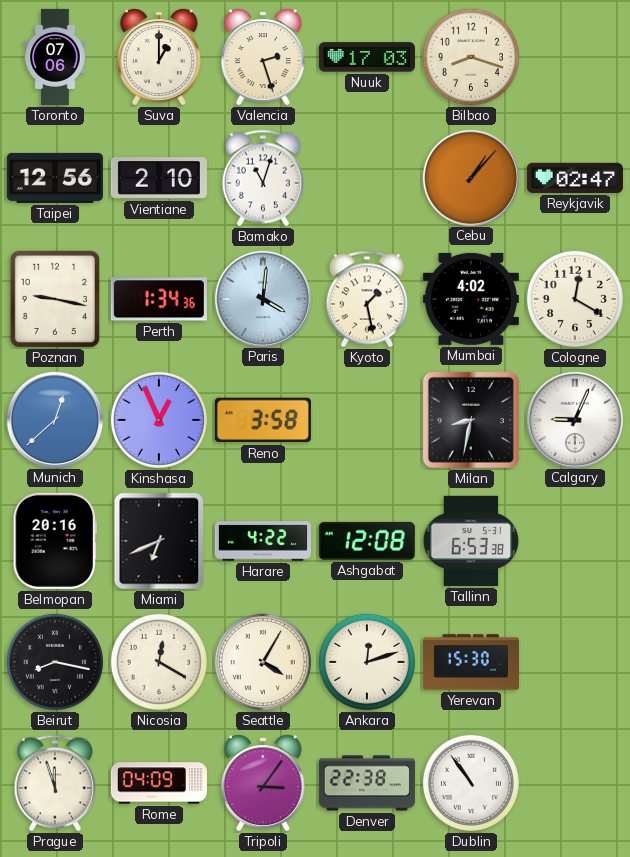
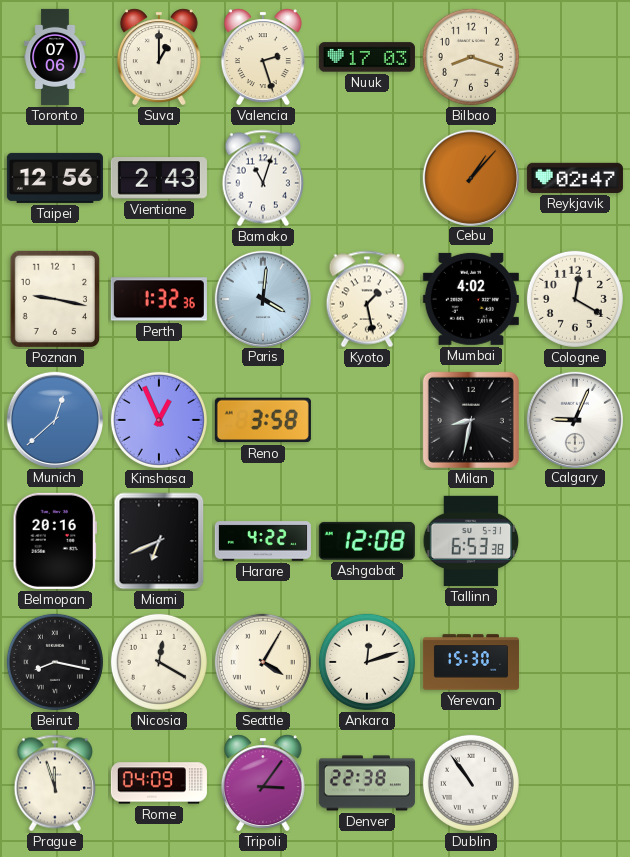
Vientiane: 2:10 -> 2:43
Perth: 1:34 -> 1:32
